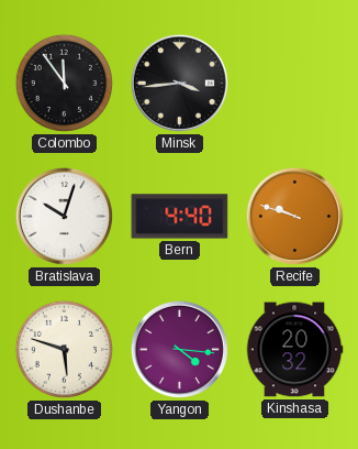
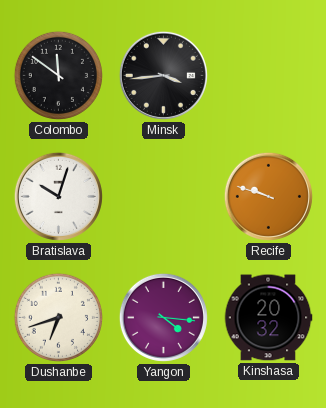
Colombo: 11:54 -> 11:51
Bern: 4:40 -> none
Dushanbe: 5:48 -> 6:42
